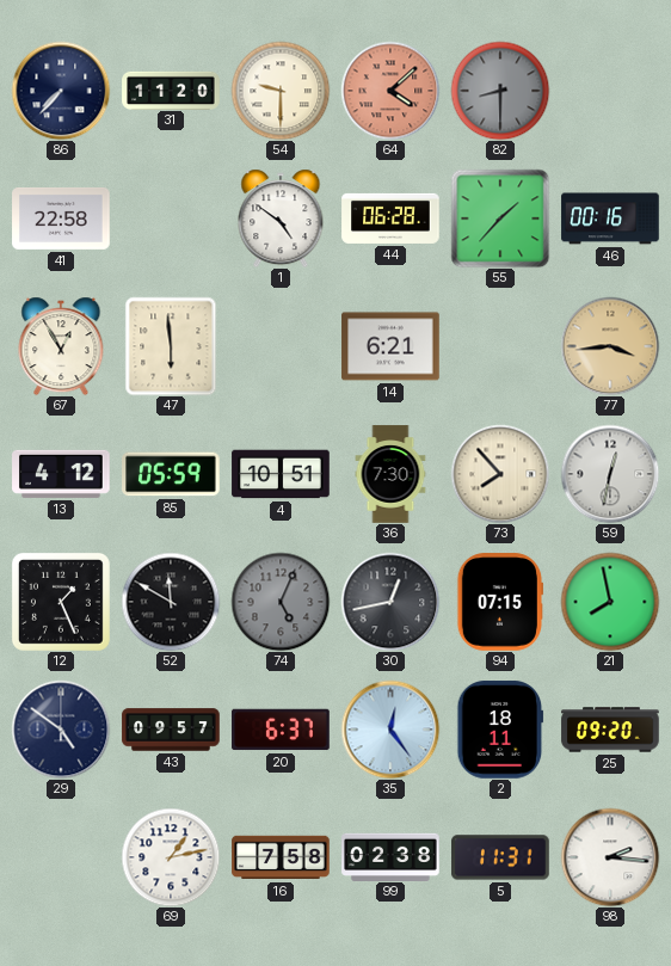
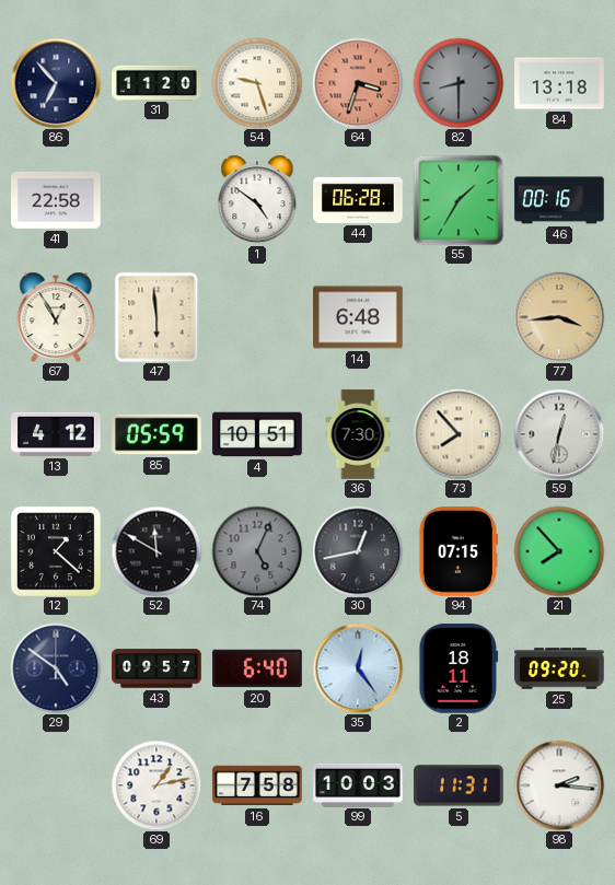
86: 7:37 -> 6:53
54: 9:30 -> 9:27
64: 4:08 -> 3:33
84: none -> 13:18
55: 1:37 -> 1:35
14: 6:21 -> 6:48
12: 1:26 -> 1:22
21: 7:58 -> 7:53
20: 6:37 -> 6:40
99: 02:38 -> 10:03
